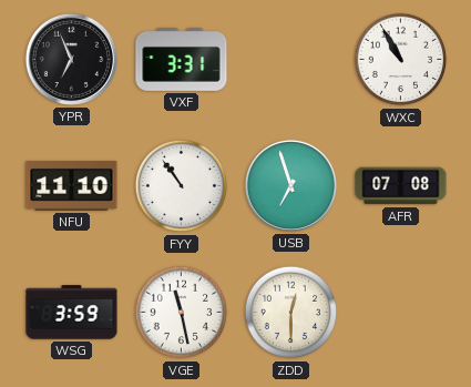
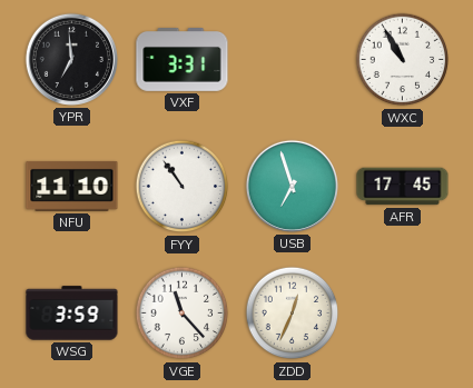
YPR: 6:56 -> 6:59
AFR: 07:08 -> 17:45
VGE: 11:28 -> 11:23
ZDD: 12:30 -> 12:34
